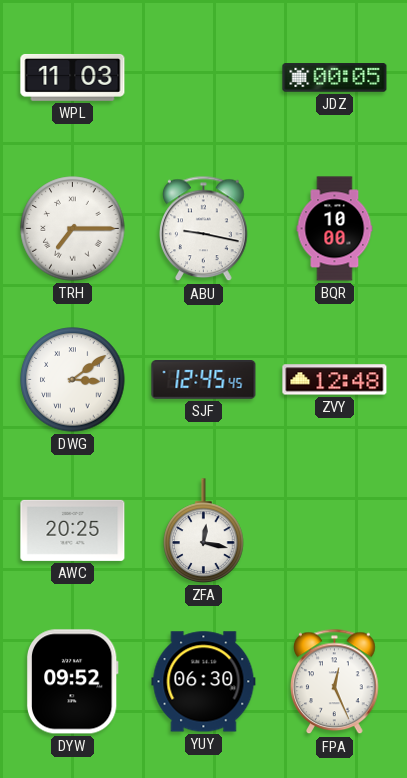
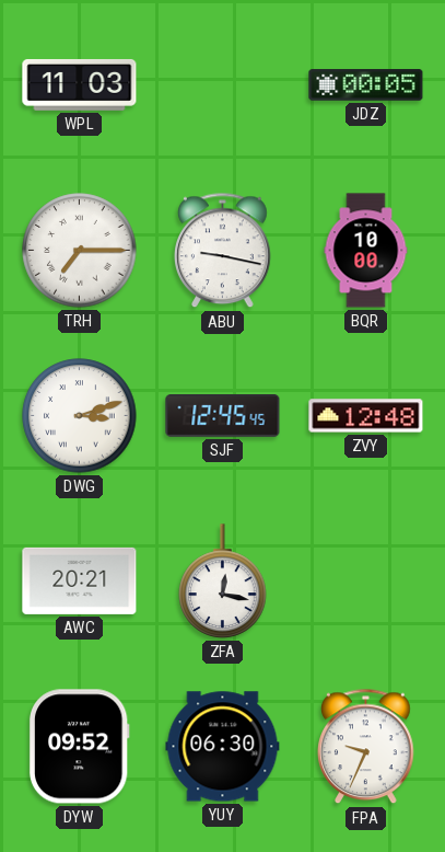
DWG: 3:09 -> 3:12
AWC: 20:25 -> 20:21
FPA: 12:26 -> 9:34
